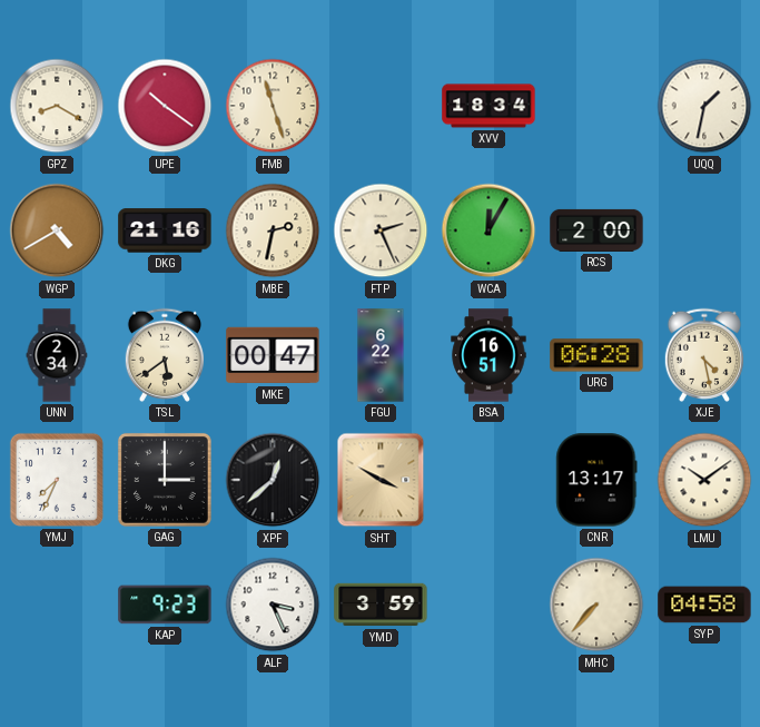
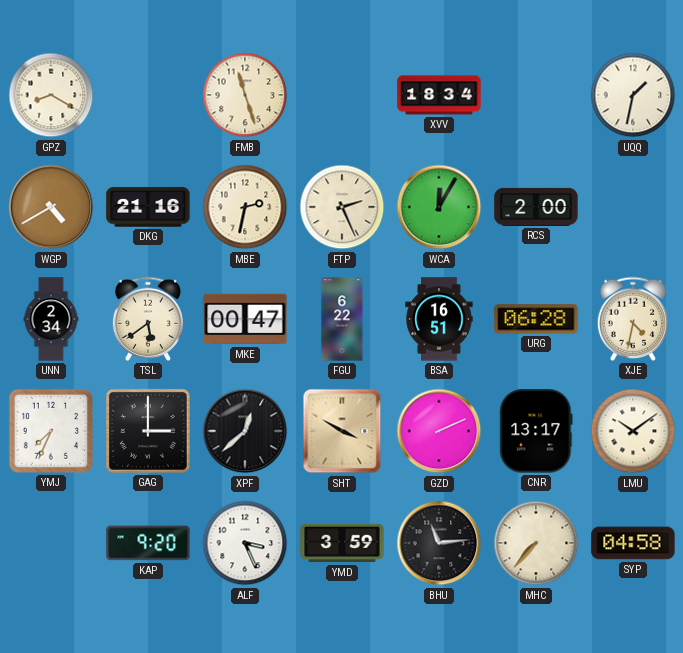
UPE: 10:21 -> none
XJE: 4:28 -> 4:32
GZD: none -> 2:11
KAP: 9:23 -> 9:20
BHU: none -> 11:14
